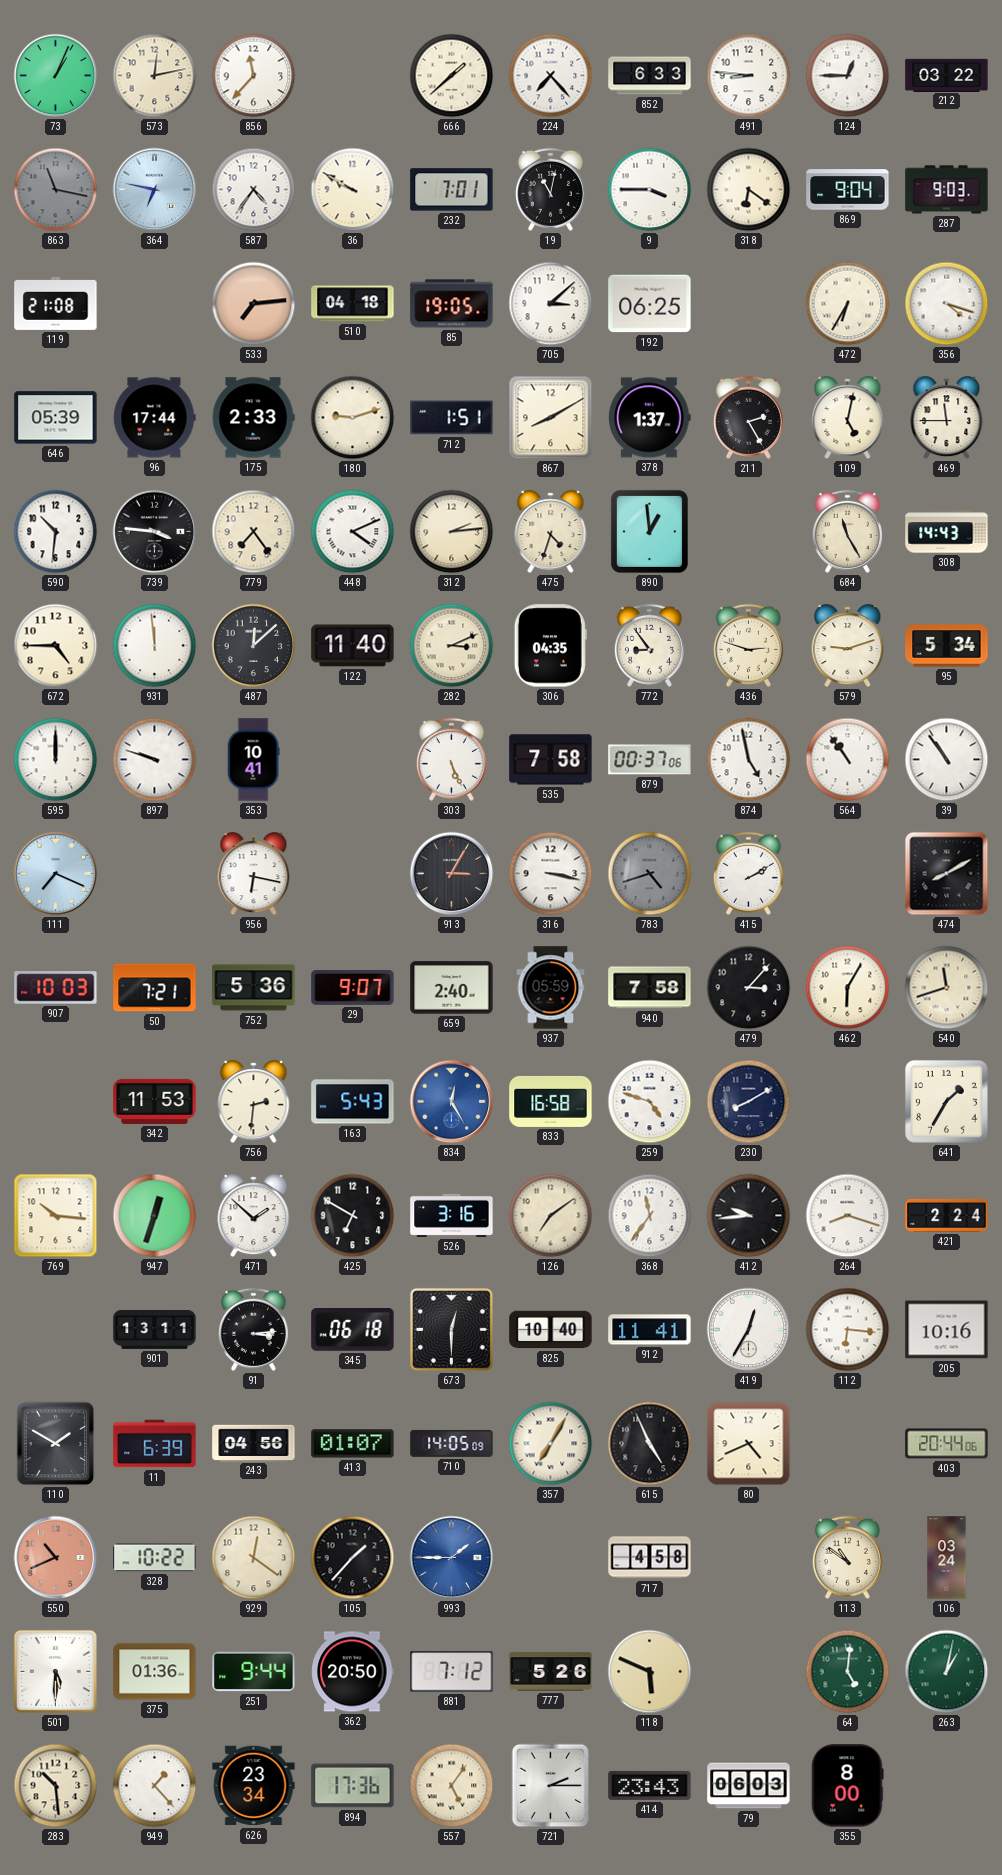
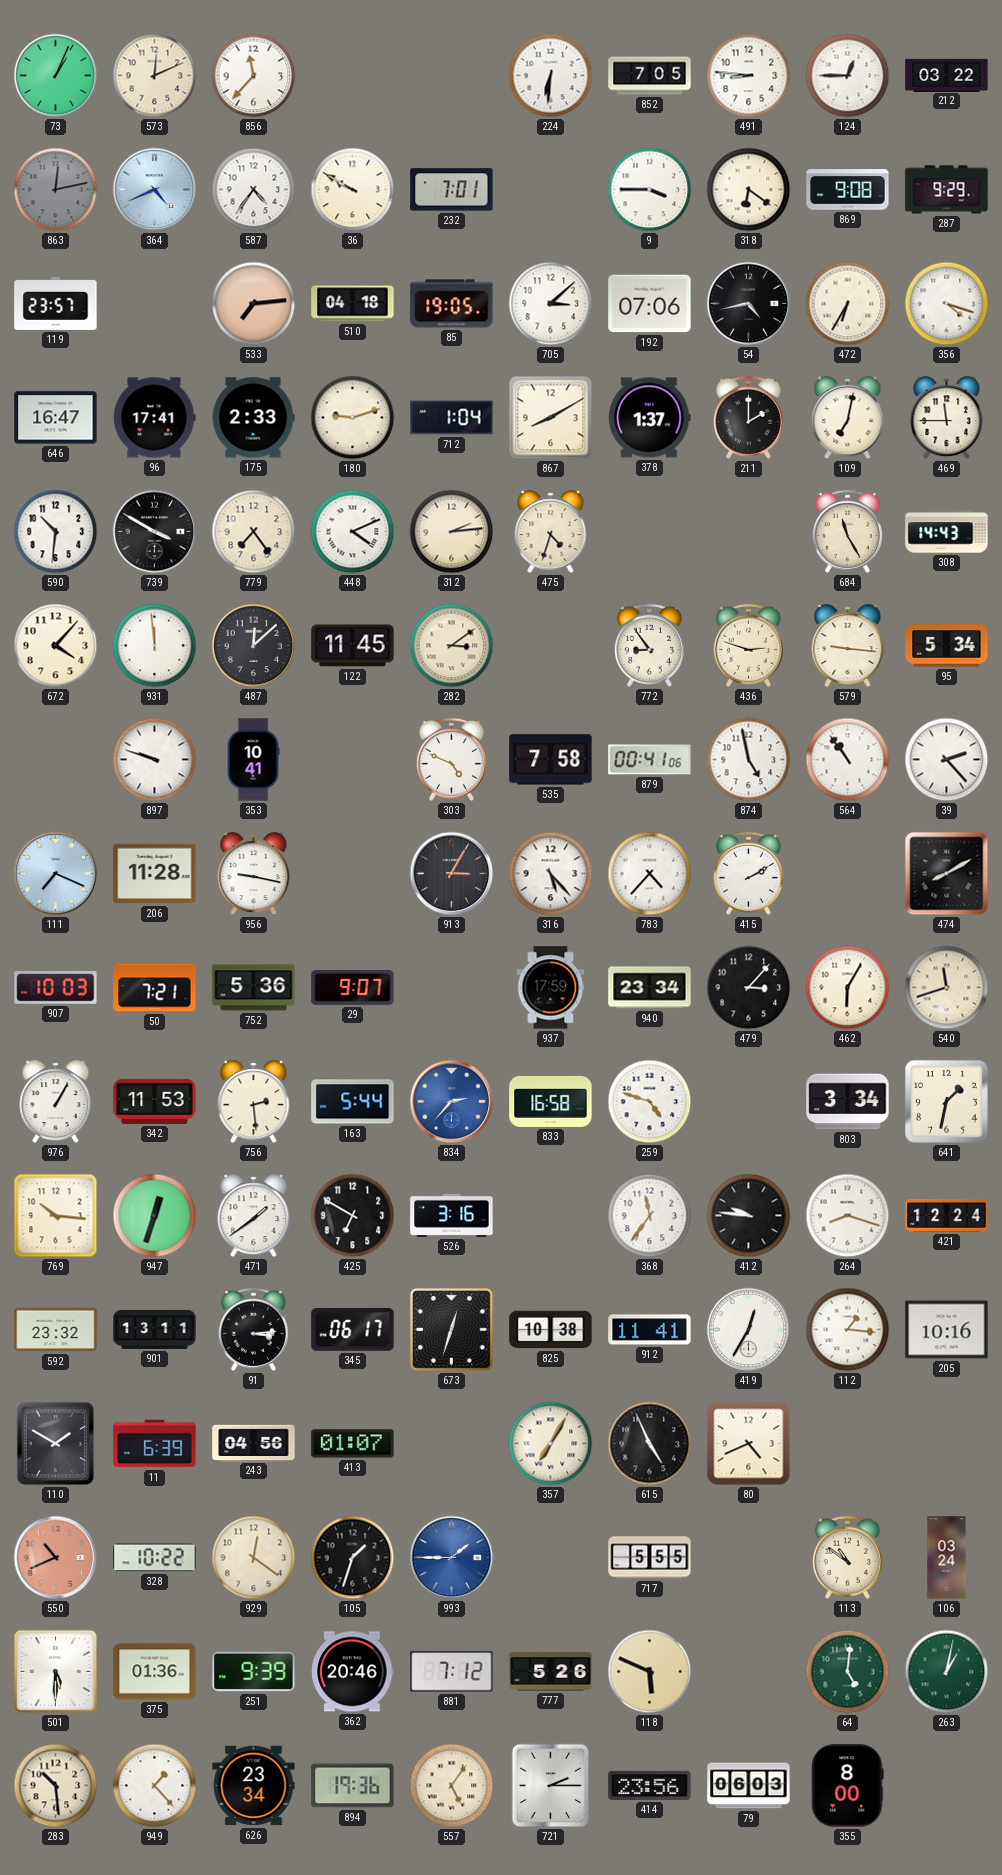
573: 12:13 -> 12:11
666: 1:38 -> none
224: 7:23 -> 6:31
852: 6:33 -> 7:05
863: 11:17 -> 12:13
364: 6:47 -> 4:41
19: 11:02 -> none
869: 9:04 -> 9:08
287: 9:03 -> 9:29
119: 21:08 -> 23:57
192: 06:25 -> 07:06
54: none -> 4:43
646: 05:39 -> 16:47
96: 17:44 -> 17:41
712: 1:51 -> 1:04
211: 2:25 -> 2:00
109: 5:02 -> 7:02
739: 3:46 -> 3:50
890: 12:59 -> none
672: 4:45 -> 4:07
122: 11:40 -> 11:45
282: 3:11 -> 3:09
306: 04:35 -> none
579: 9:12 -> 9:16
595: 12:00 -> none
303: 5:26 -> 4:49
879: 00:37 -> 00:41
39: 10:54 -> 2:23
206: none -> 11:28
956: 6:17 -> 9:17
316: 3:17 -> 5:23
783: 4:42 -> 4:37
783 dial: grey -> white
659: 2:40 -> none
937: 05:59 -> 17:59
940: 7:58 -> 23:34
976: none -> 1:05
756: 2:31 -> 2:29
163: 5:43 -> 5:44
834: 12:25 -> 2:37
230: 8:10 -> none
803: none -> 3:34
641: 1:35 -> 1:32
471: 1:52 -> 1:39
126: 7:09 -> none
412: 9:44 -> 9:46
421: 2:24 -> 12:24
592: none -> 23:32
345: 06:18 -> 06:17
673: 12:30 -> 12:33
825: 10:40 -> 10:38
112: 6:16 -> 1:16
710: 14:05 -> none
403: 20:44 -> none
105: 1:37 -> 1:33
717: 4:58 -> 5:55
251: 9:44 -> 9:39
362: 20:50 -> 20:46
894: 17:36 -> 19:36
414: 23:43 -> 23:56
